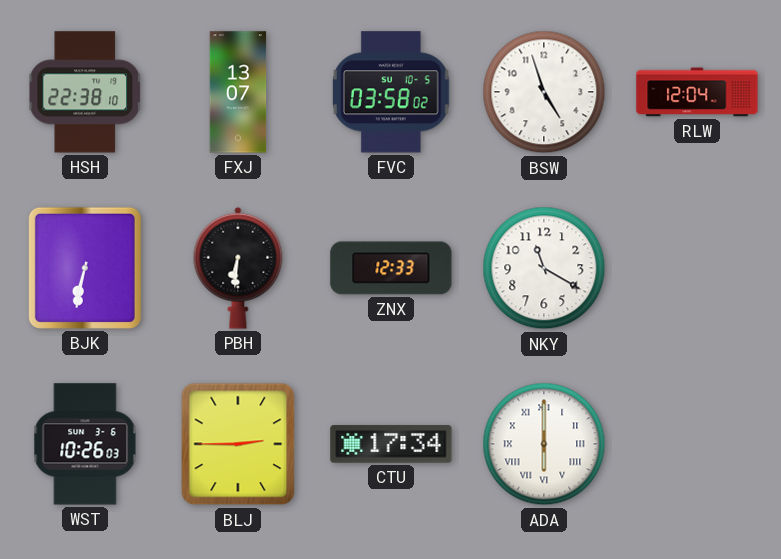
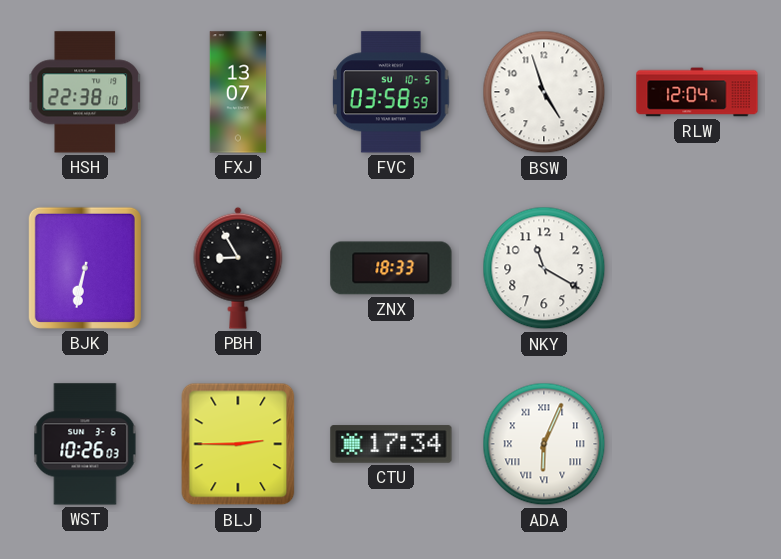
FVC: 03:58:02 -> 03:58:59
PBH: 6:31 -> 8:55
ZNX: 12:33 -> 18:33
ADA: 6:00 -> 6:04
